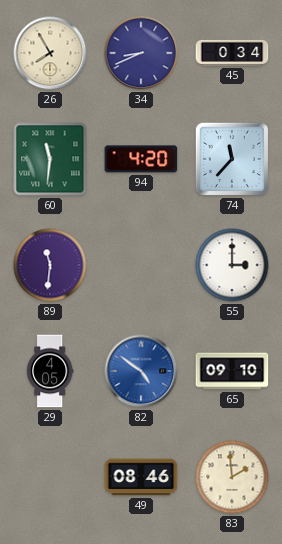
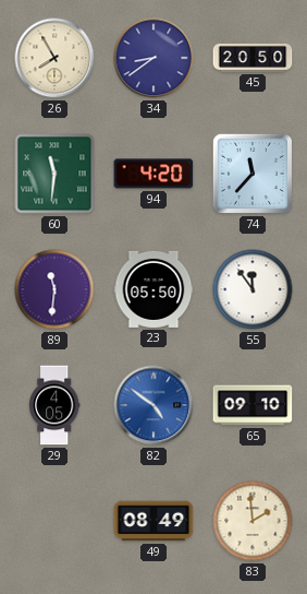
34: 8:41 -> 8:39
45: 0:34 -> 20:50
23: none -> 05:50
55: 3:00 -> 11:54
49: 08:46 -> 08:49
